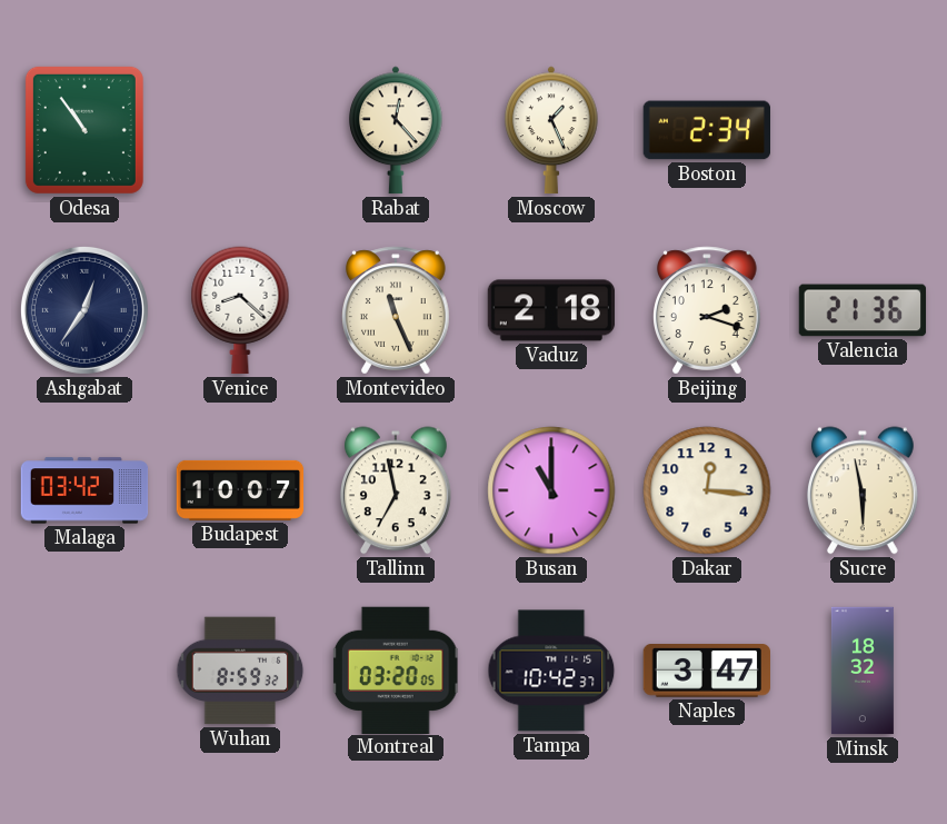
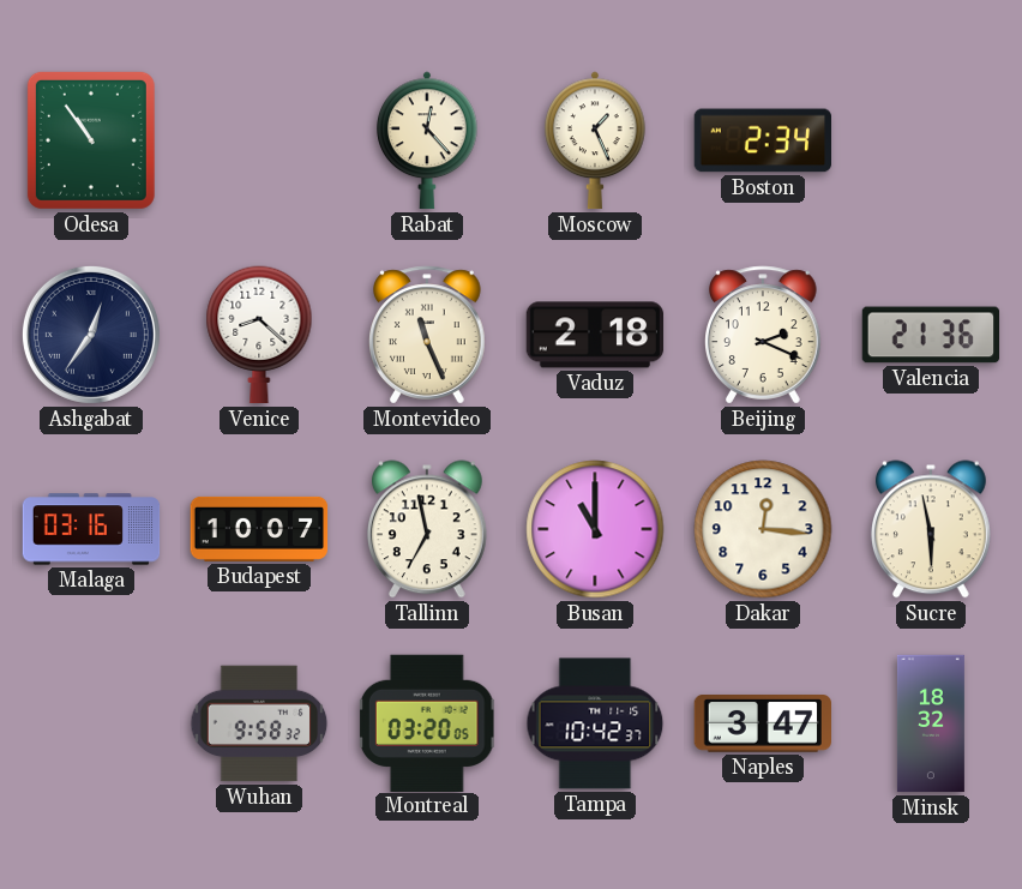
Beijing: 2:18 -> 2:19
Malaga: 03:42 -> 03:16
Wuhan: 8:59 -> 9:58
